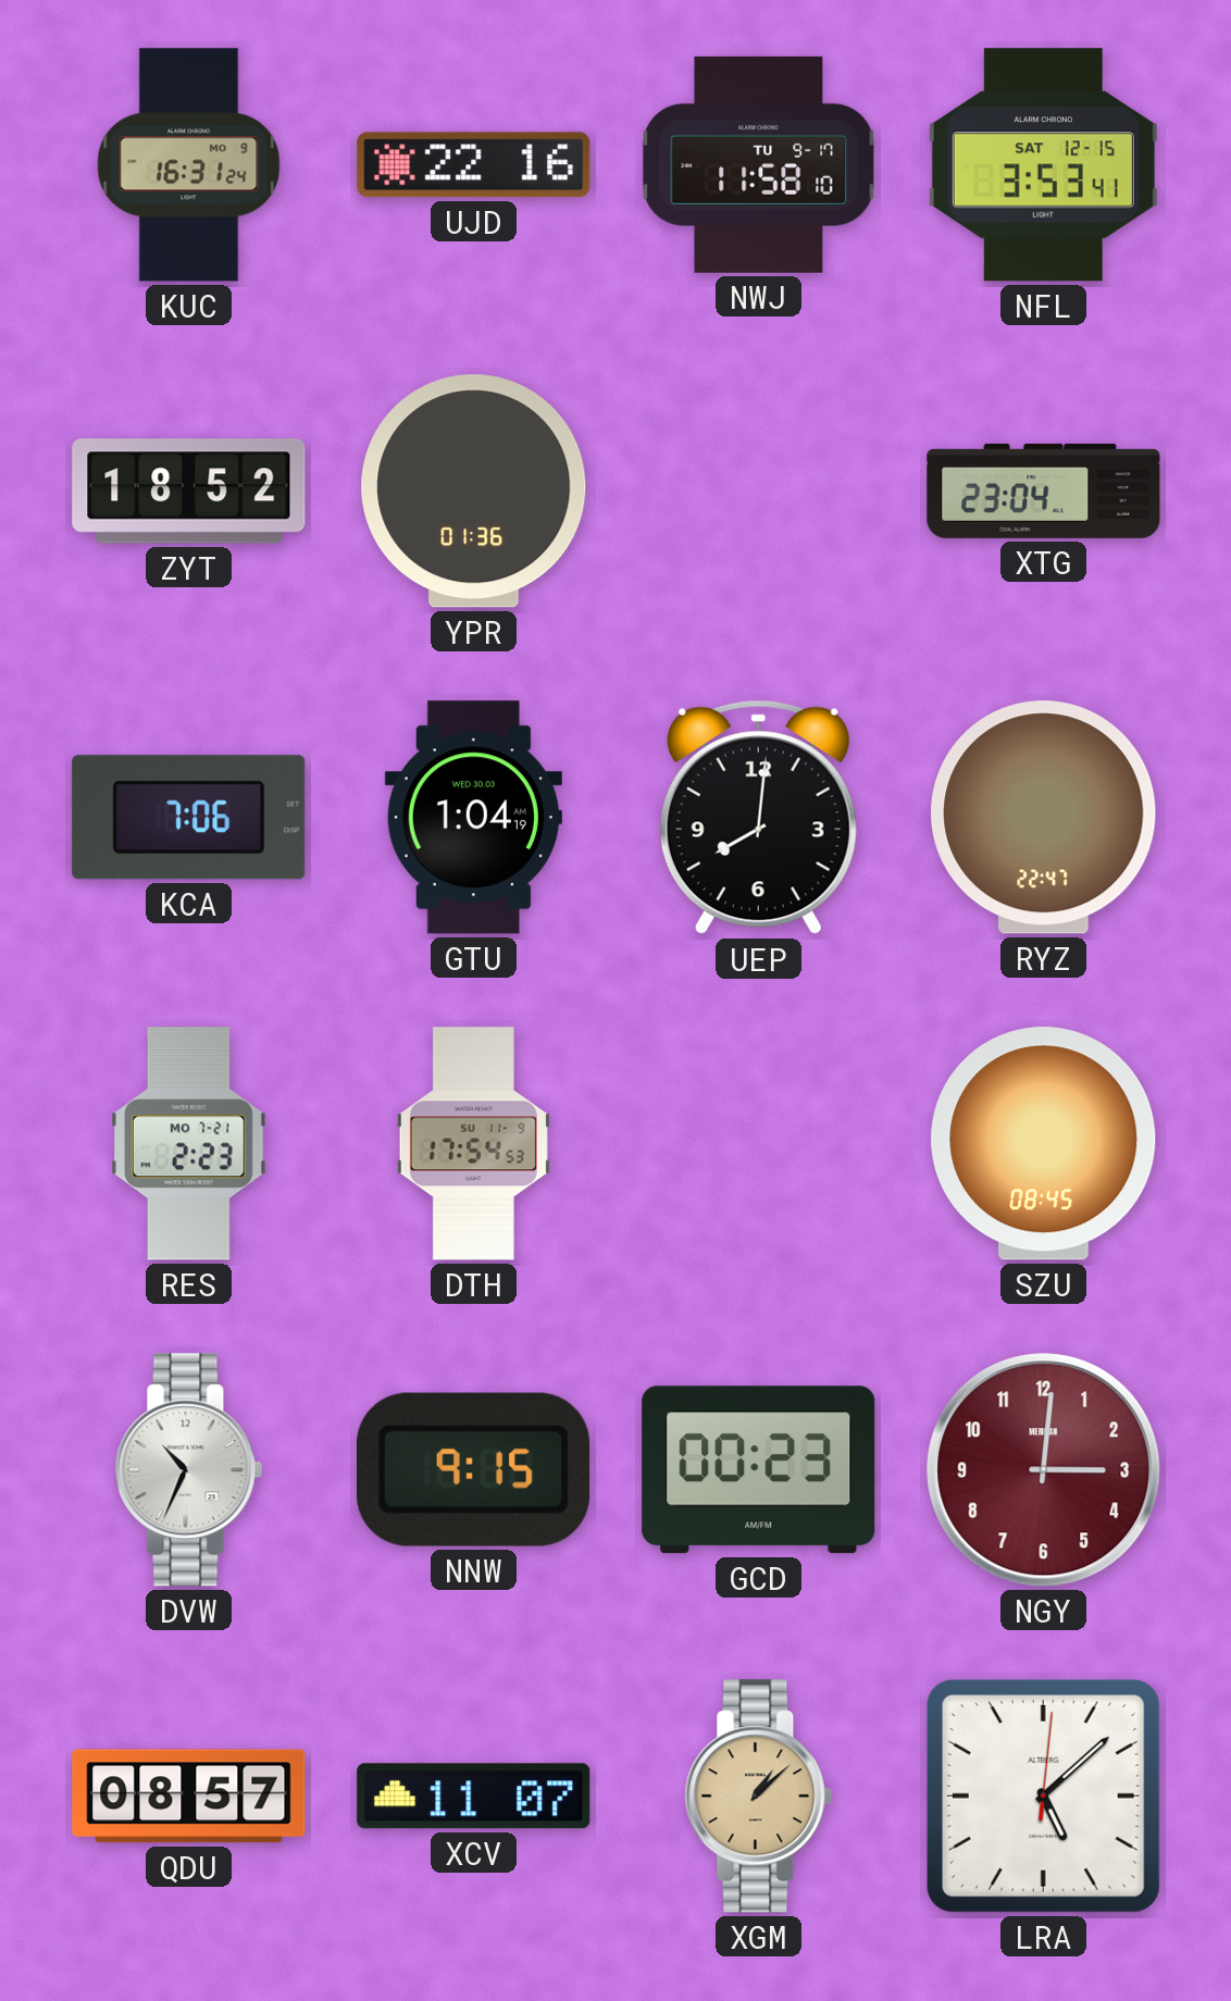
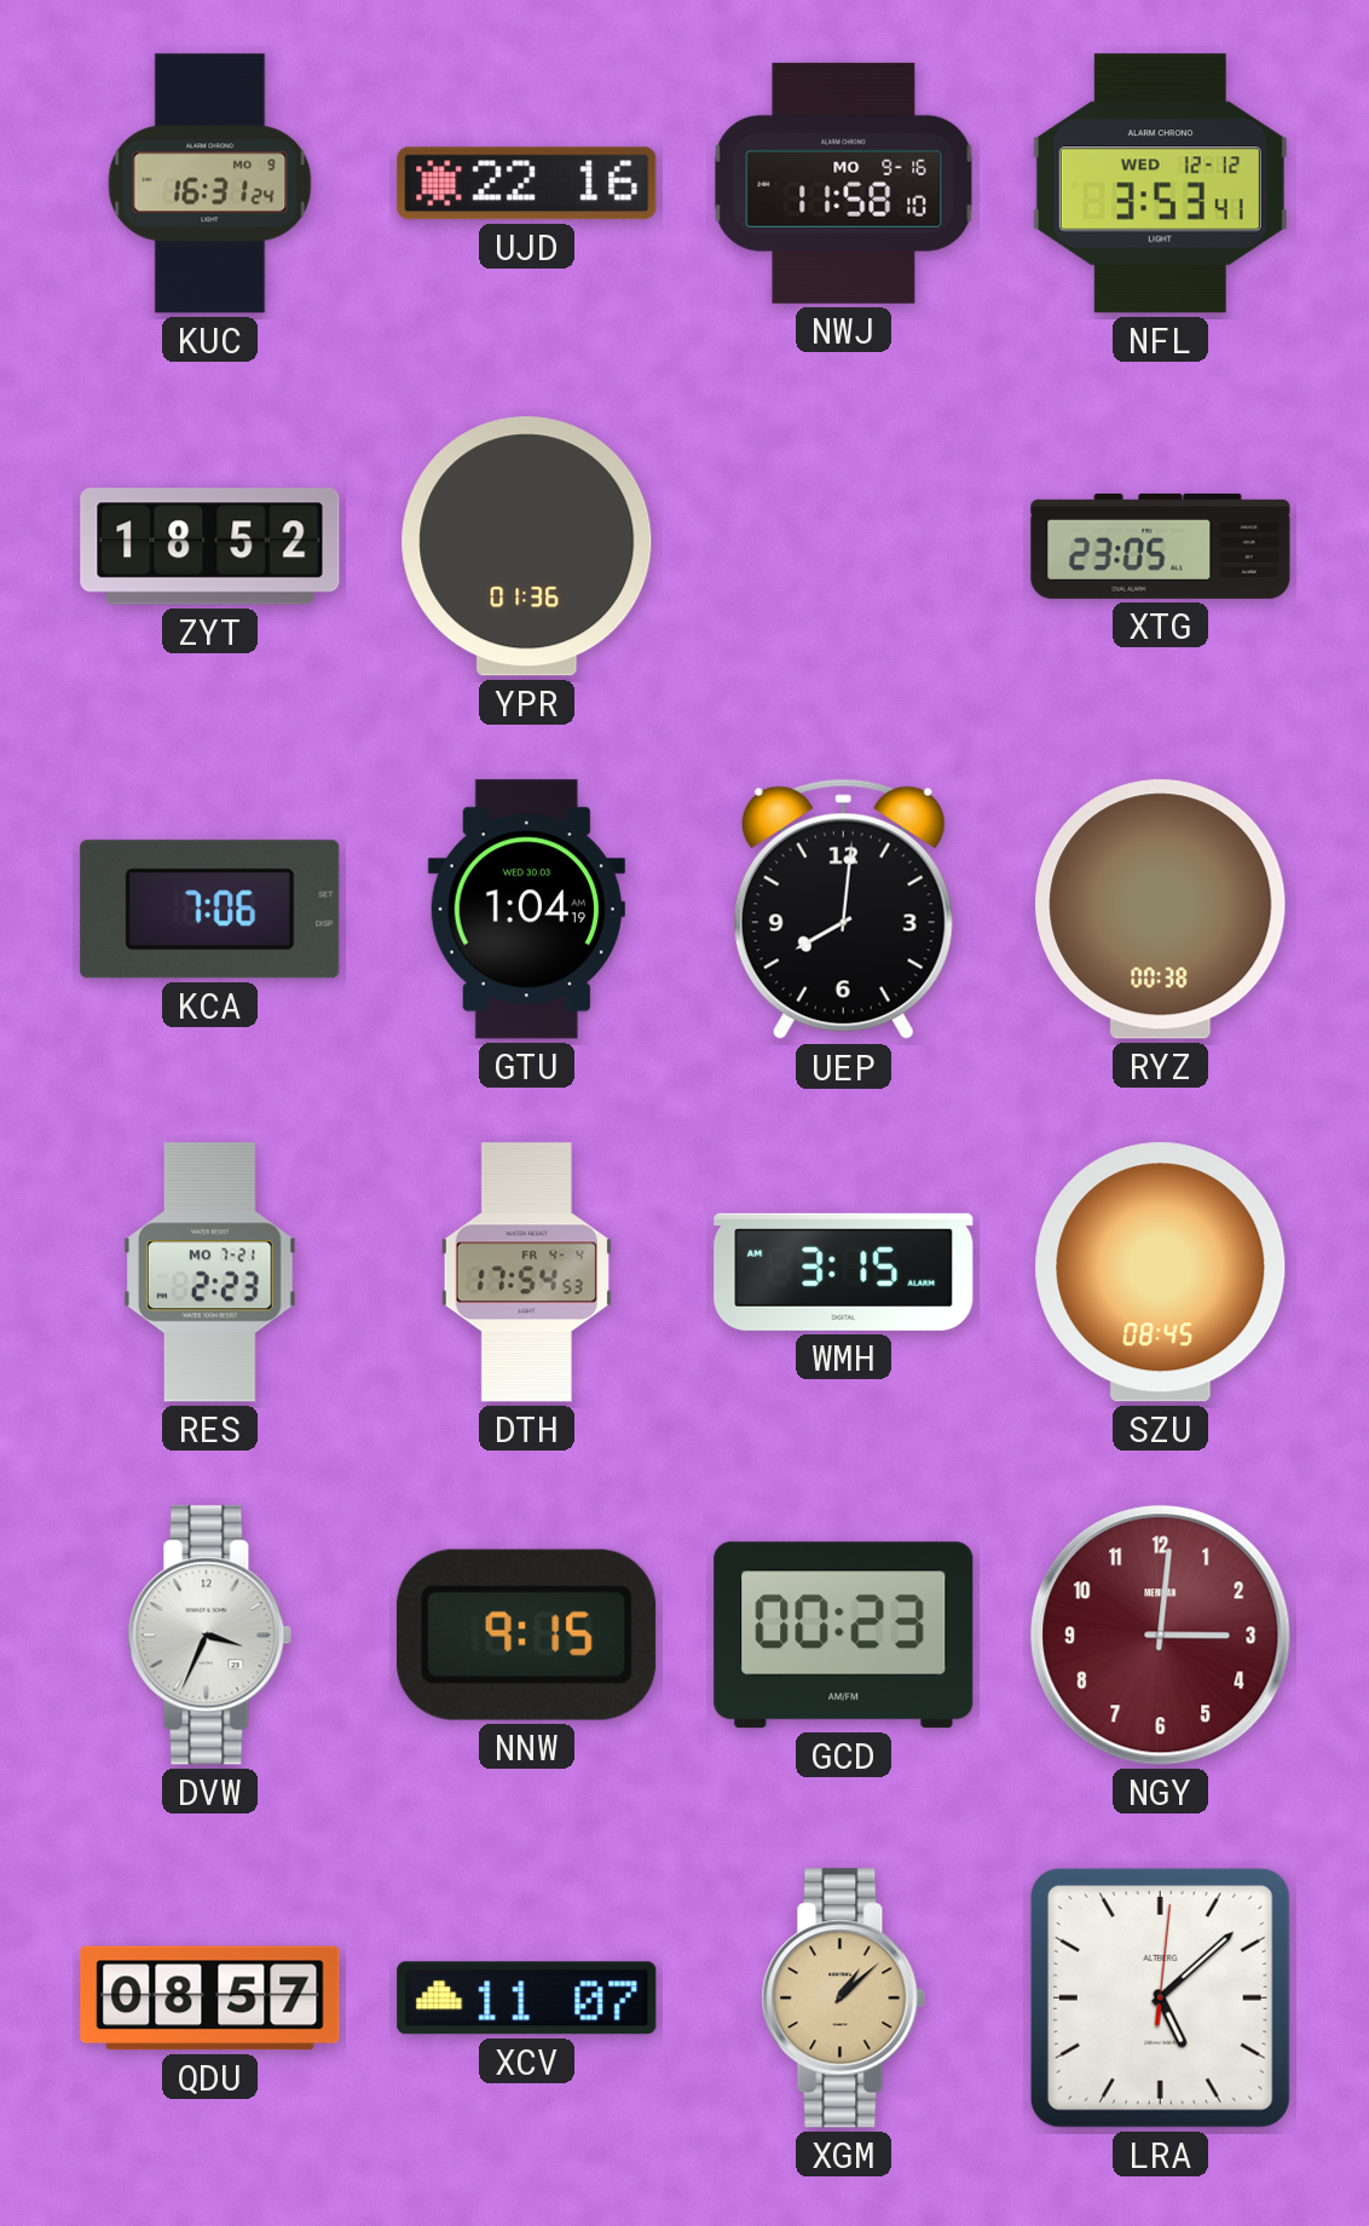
NWJ date: TU 9-17 -> MO 9-16
NFL date: SAT 12-15 -> WED 12-12
XTG: 23:04 -> 23:05
RYZ: 22:47 -> 00:38
DTH date: SU 11-9 -> FR 4-4
WMH: none -> 3:15
DVW: 10:34 -> 3:34
